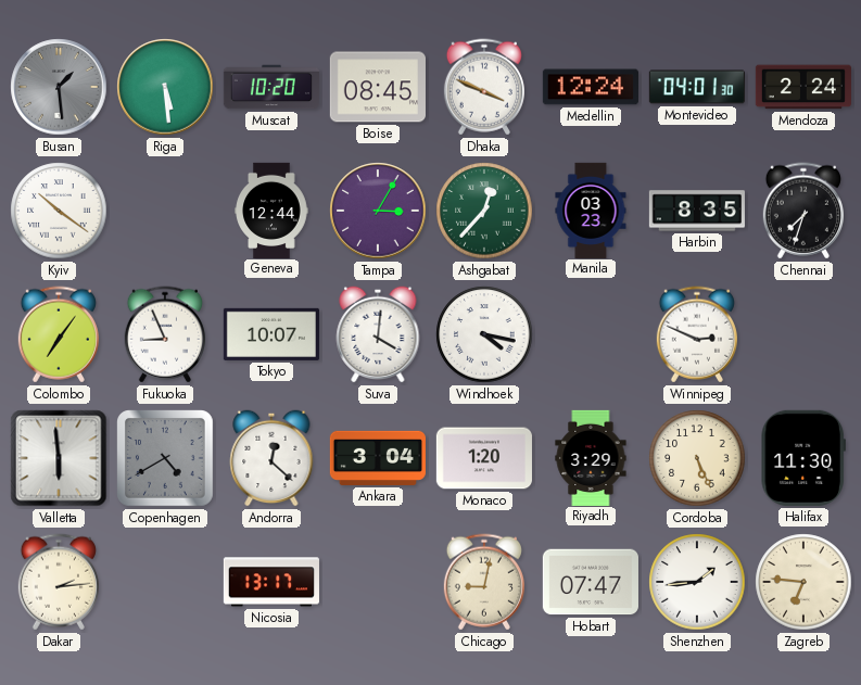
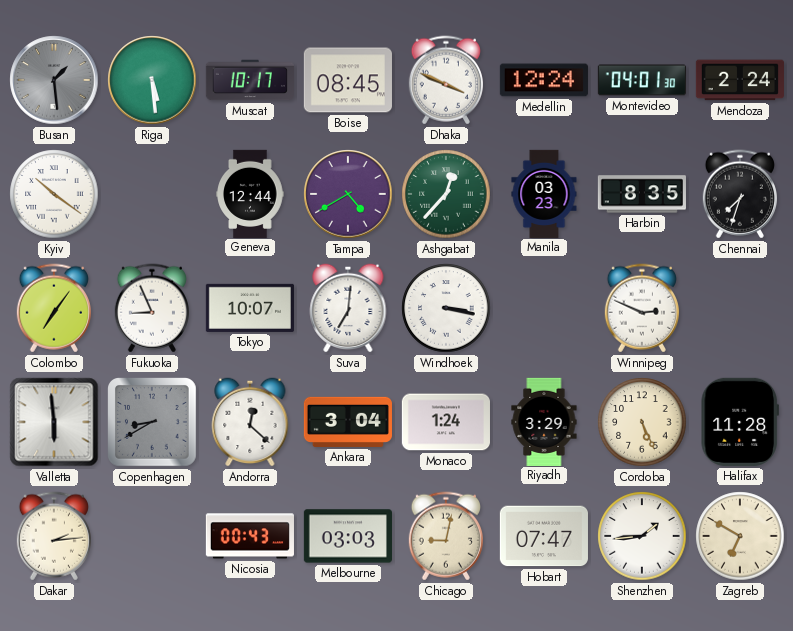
Muscat: 10:20 -> 10:17
Tampa: 3:05 -> 4:40
Suva: 4:01 -> 7:01
Windhoek: 4:17 -> 3:17
Copenhagen: 4:40 -> 8:40
Monaco: 1:20 -> 1:24
Halifax: 11:30 -> 11:28
Nicosia: 13:17 -> 00:43
Melbourne: none -> 03:03
Zagreb: 6:46 -> 6:50
